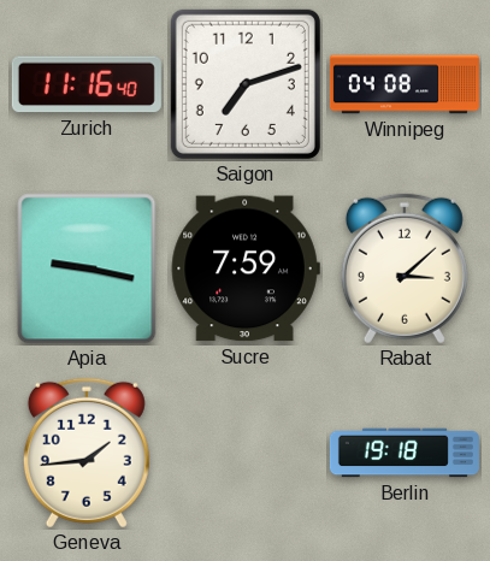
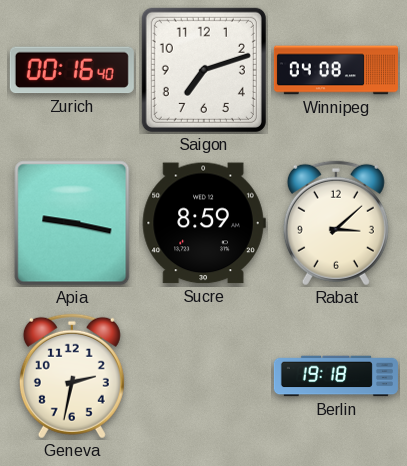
Zurich: 11:16 -> 00:16
Sucre: 7:59 -> 8:59
Geneva: 1:44 -> 2:32
